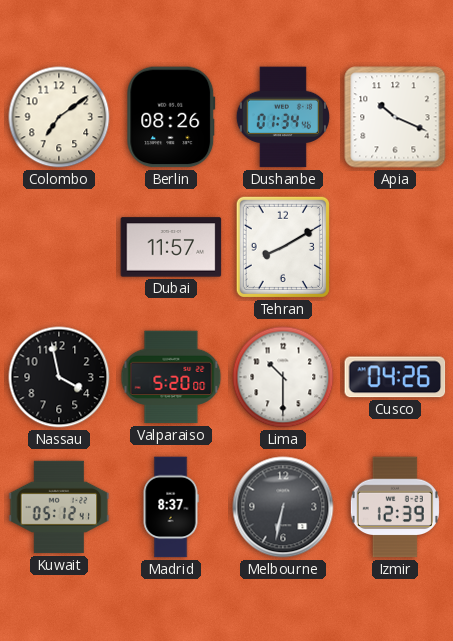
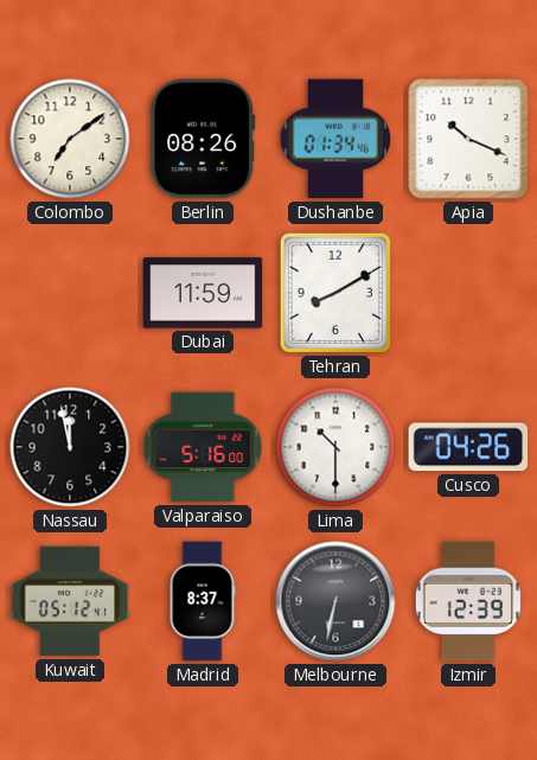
Dubai: 11:57 -> 11:59
Nassau: 3:58 -> 11:58
Valparaiso: 5:20 -> 5:16
